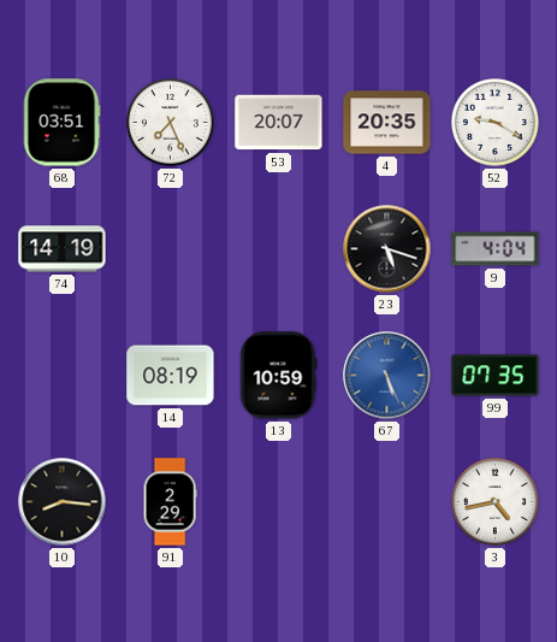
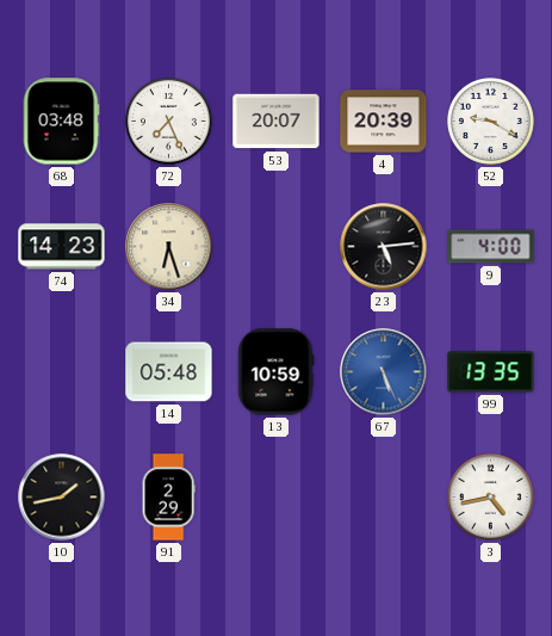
68: 03:51 -> 03:48
4: 20:35 -> 20:39
74: 14:19 -> 14:23
34: none -> 6:27
23: 5:18 -> 5:14
9: 4:04 -> 4:00
14: 08:19 -> 05:48
99: 07:35 -> 13:35
10: 8:16 -> 1:43
